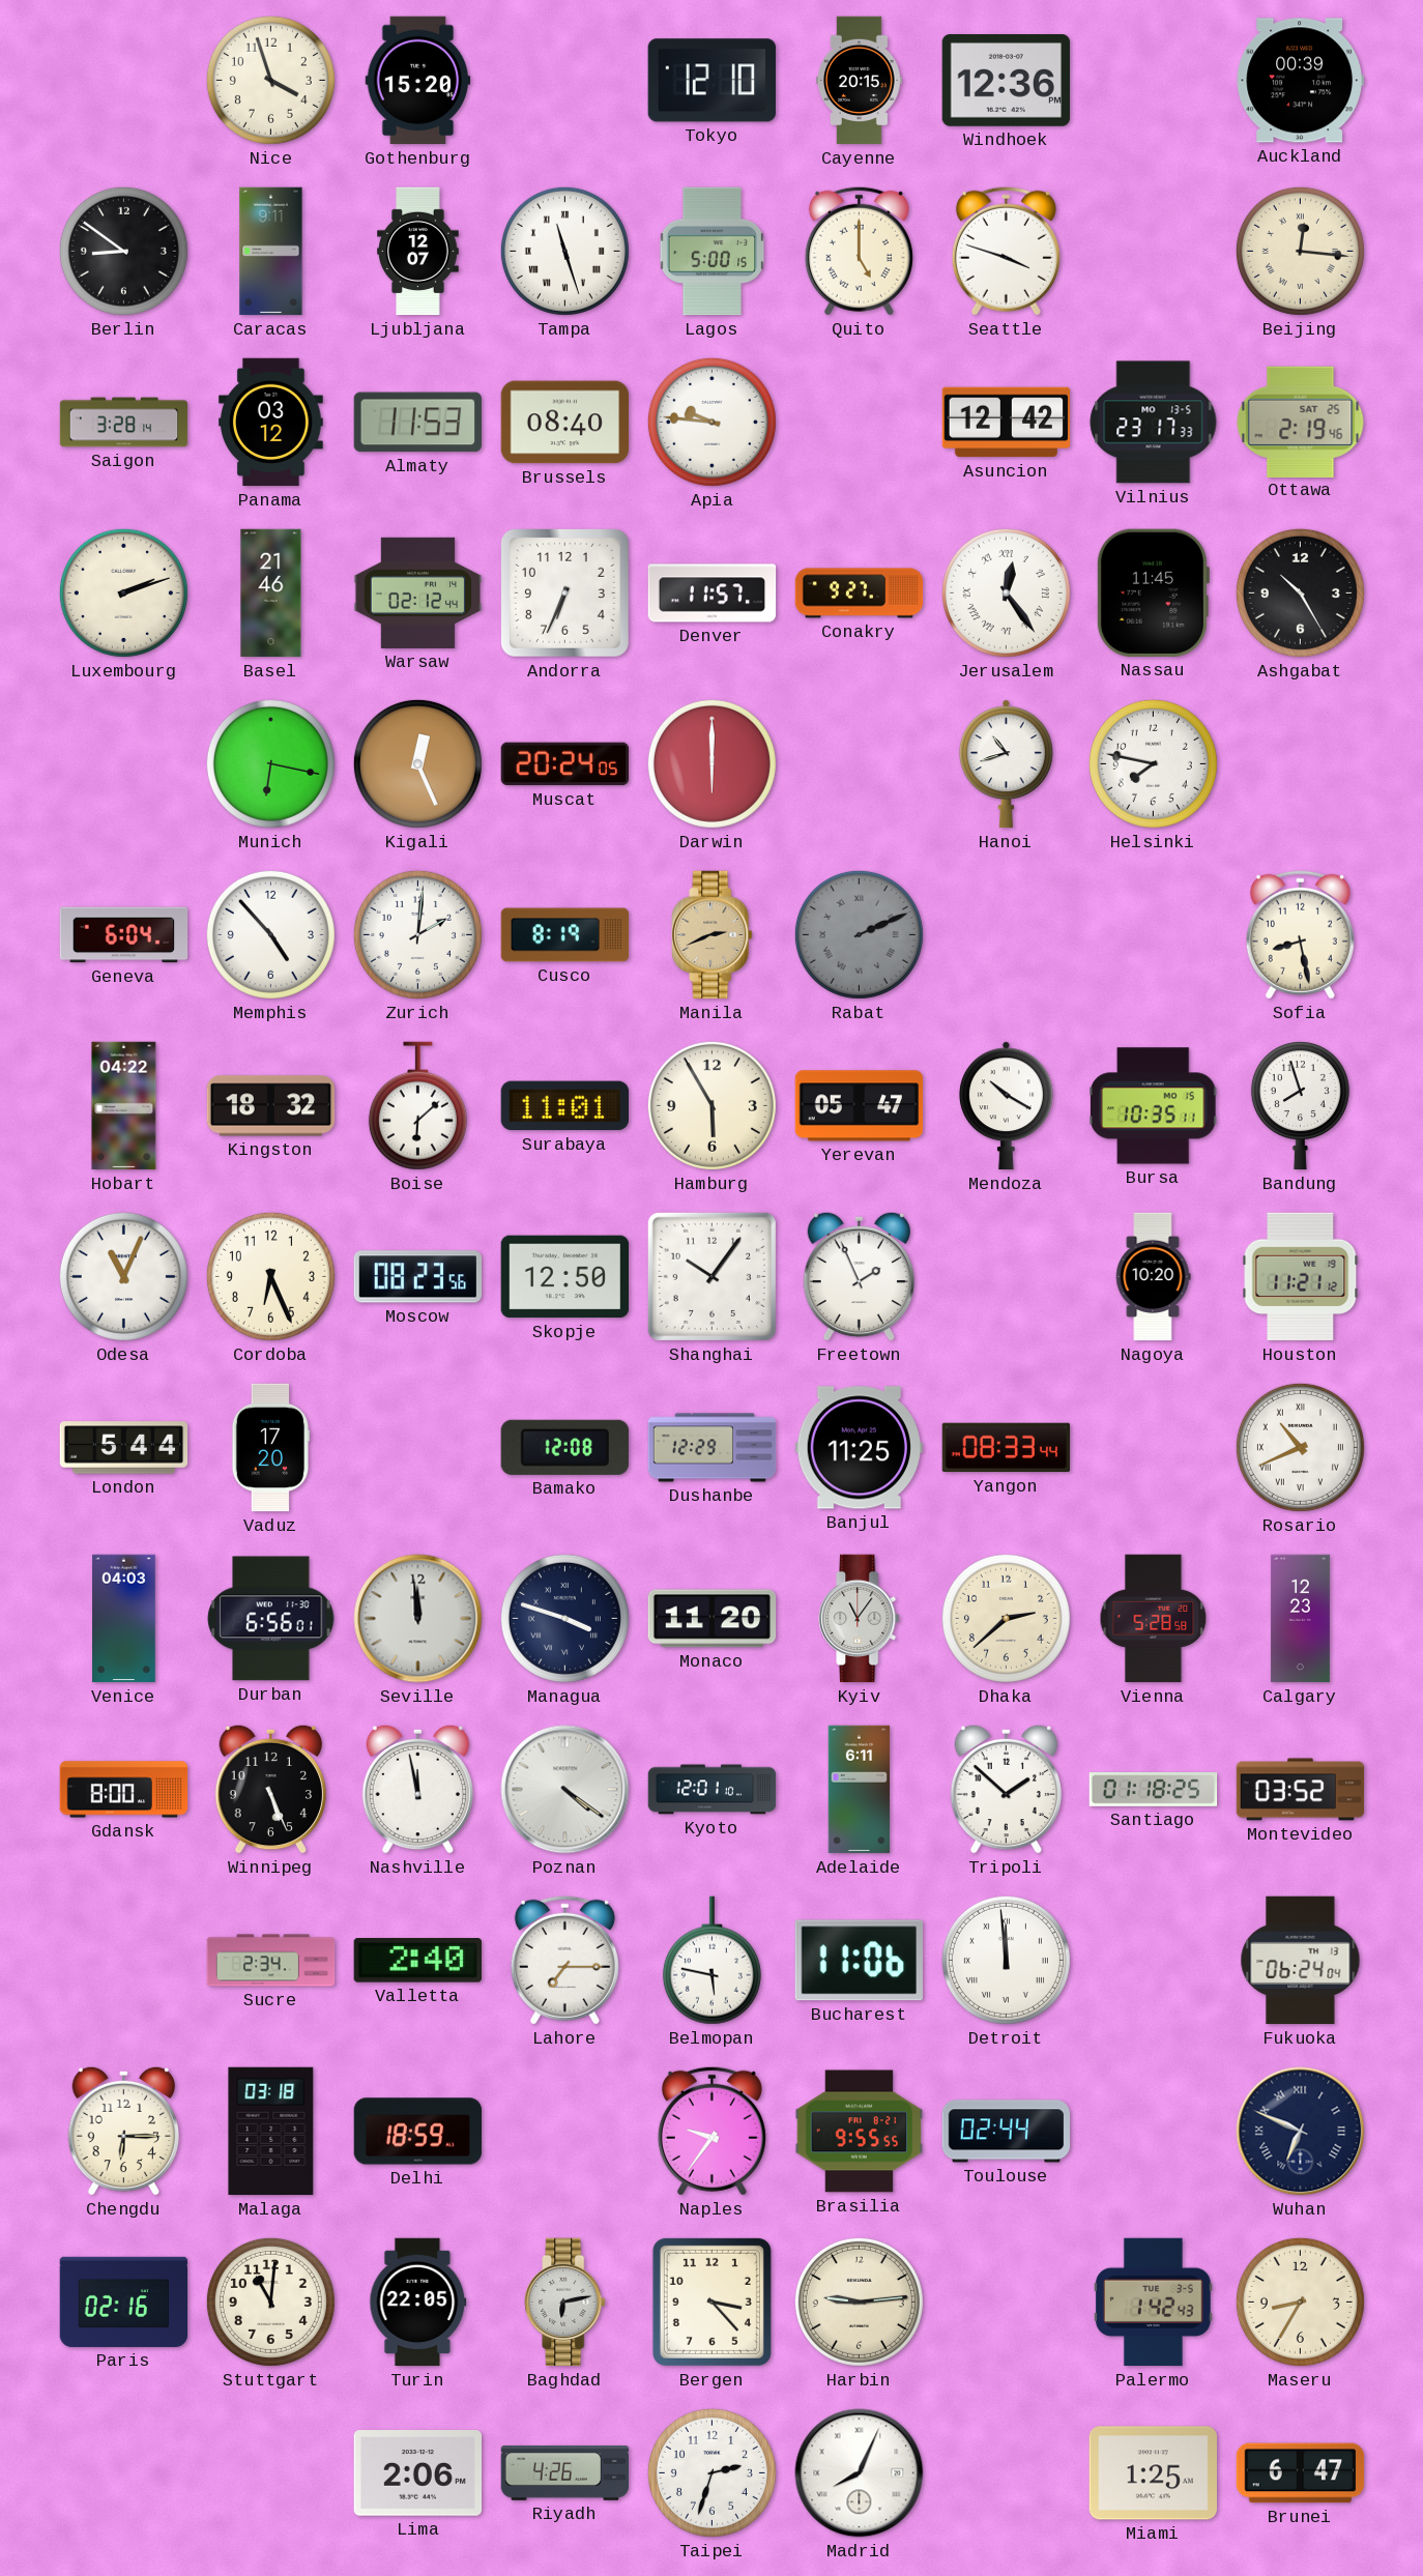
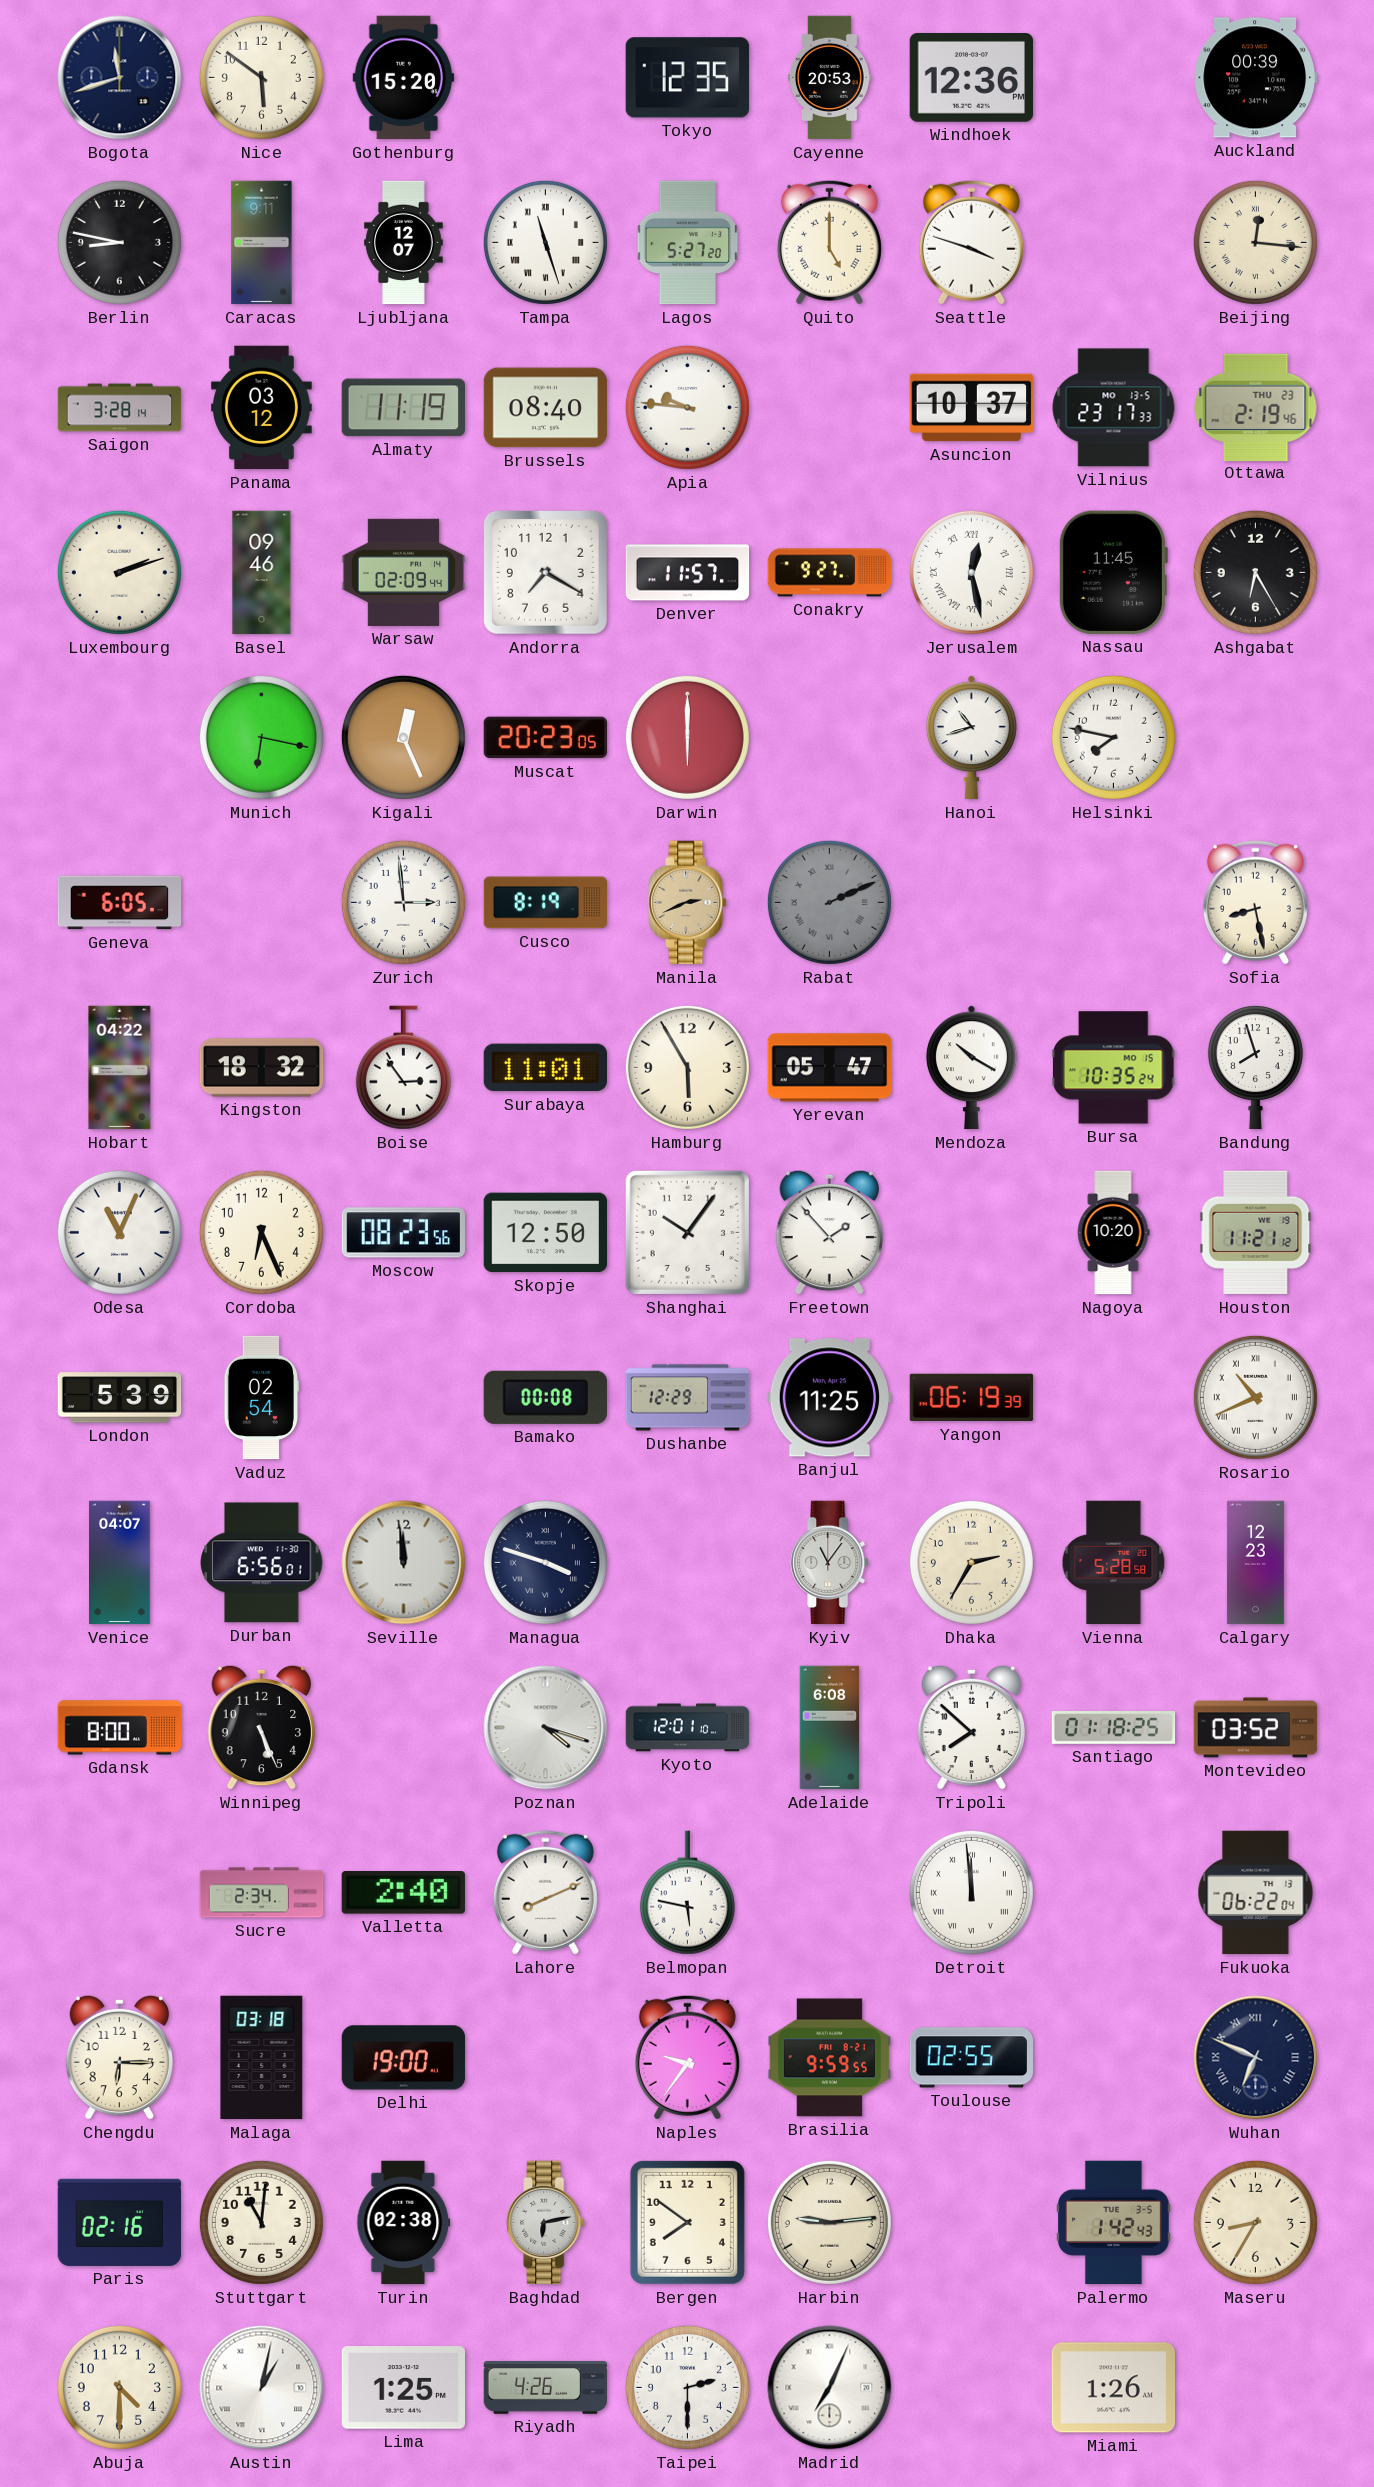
Bogota: none -> 11:42
Nice: 3:57 -> 5:51
Tokyo: 12:10 -> 12:35
Cayenne: 20:15 -> 20:53
Berlin: 8:51 -> 8:47
Lagos: 5:00 -> 5:27
Almaty: 11:53 -> 11:19
Asuncion: 12:42 -> 10:37
Ottawa date: SAT 25 -> THU 23
Basel: 21:46 -> 09:46
Warsaw: 02:12 -> 02:09
Andorra: 6:34 -> 7:20
Jerusalem: 12:24 -> 12:28
Ashgabat: 10:25 -> 6:25
Muscat: 20:24 -> 20:23
Geneva: 6:04 -> 6:05
Memphis: 4:53 -> none
Zurich: 2:01 -> 2:59
Boise: 6:08 -> 2:54
Bursa: 10:35:11 -> 10:35:24
Freetown: 1:56 -> 1:53
London: 5:44 -> 5:39
Vaduz: 17:20 -> 02:54
Bamako: 12:08 -> 00:08
Yangon: 08:33 -> 06:19
Venice: 04:03 -> 04:07
Monaco: 11:20 -> none
Dhaka: 2:38 -> 2:35
Nashville: 11:58 -> none
Poznan: 4:21 -> 4:18
Adelaide: 6:11 -> 6:08
Tripoli: 1:52 -> 7:52
Lahore: 7:15 -> 8:11
Bucharest: 11:06 -> none
Fukuoka: 06:24 -> 06:22
Delhi: 18:59 -> 19:00
Brasilia: 9:55 -> 9:59
Toulouse: 02:44 -> 02:55
Turin: 22:05 -> 02:38
Bergen: 3:23 -> 7:51
Abuja: none -> 4:30
Austin: none -> 1:02
Lima: 2:06 -> 1:25
Taipei: 2:33 -> 2:30
Madrid: 8:04 -> 7:04
Miami: 1:25 -> 1:26
Brunei: 6:47 -> none
